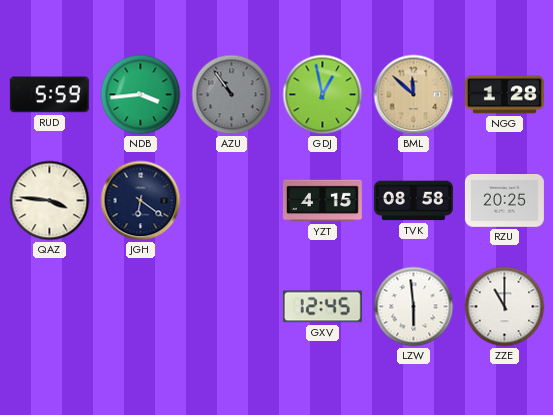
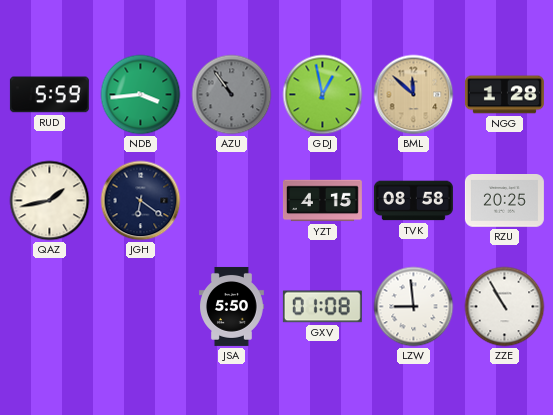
QAZ: 3:46 -> 1:43
JSA: none -> 5:50
GXV: 12:45 -> 01:08
LZW: 5:59 -> 8:59
ZZE: 11:00 -> 10:55
